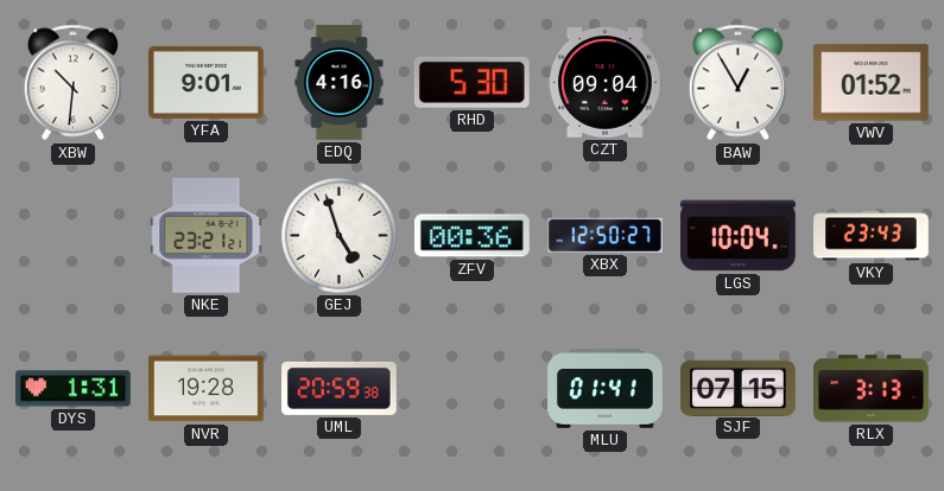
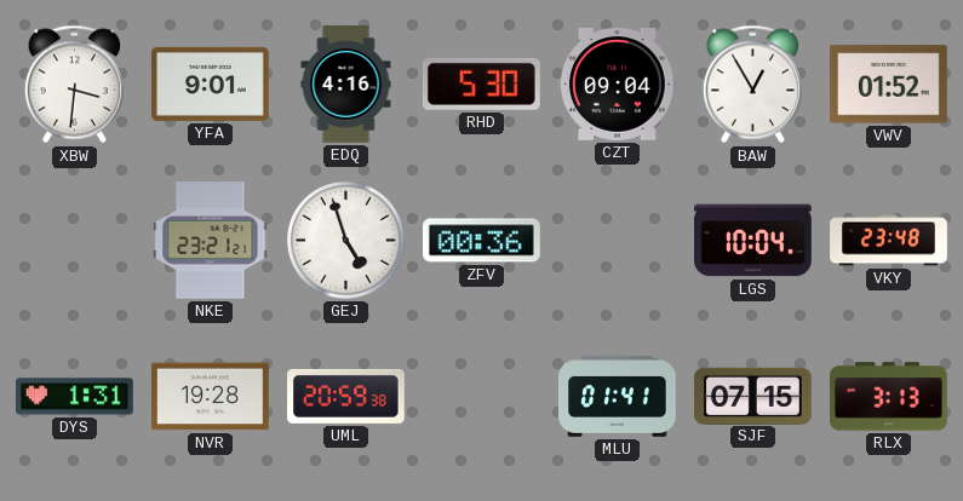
XBW: 10:31 -> 3:31
XBX: 12:50 -> none
VKY: 23:43 -> 23:48
